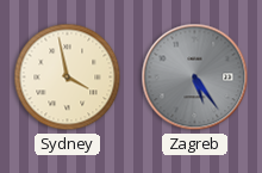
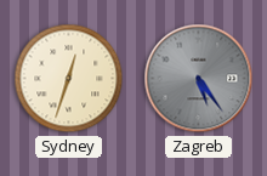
Sydney: 3:58 -> 12:33
